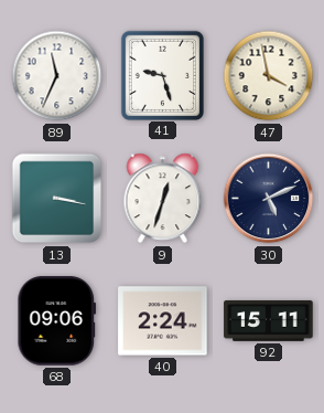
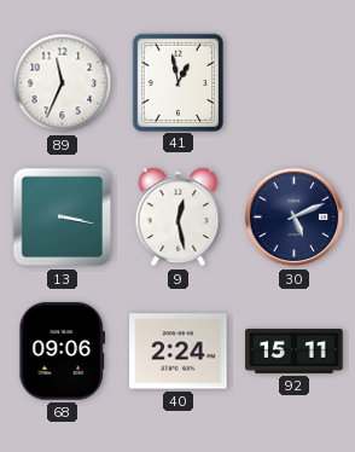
41: 9:27 -> 12:58
47: 3:58 -> none
9: 12:33 -> 12:28
